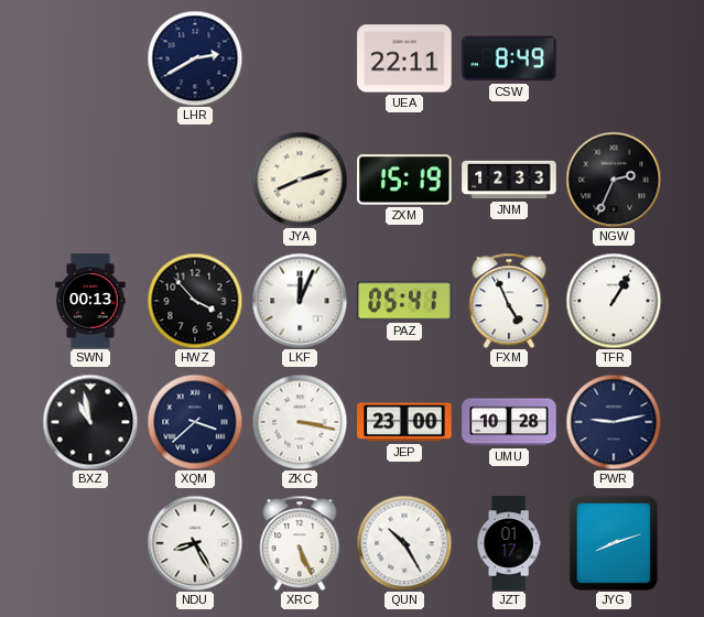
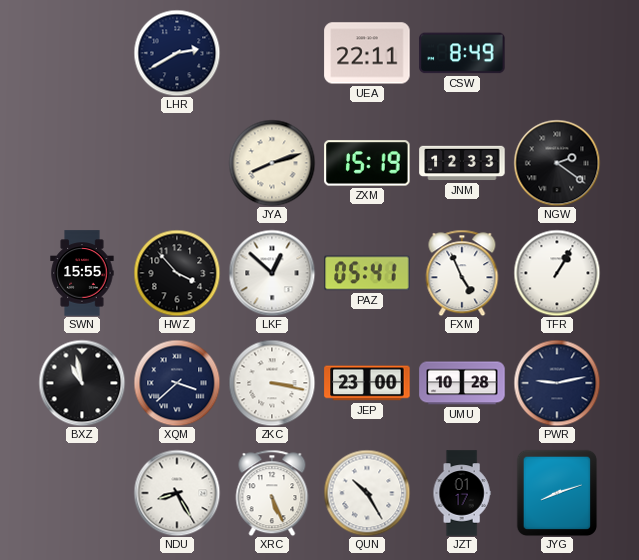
NGW: 2:34 -> 2:21
SWN: 00:13 -> 15:55
LKF: 12:04 -> 12:52
